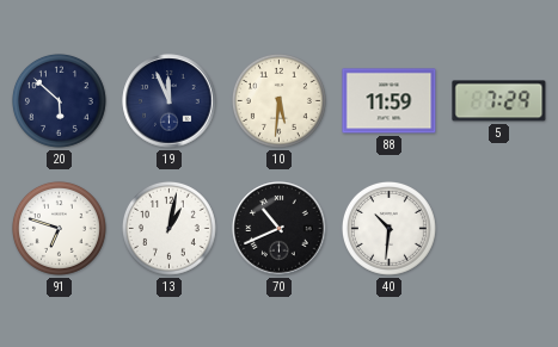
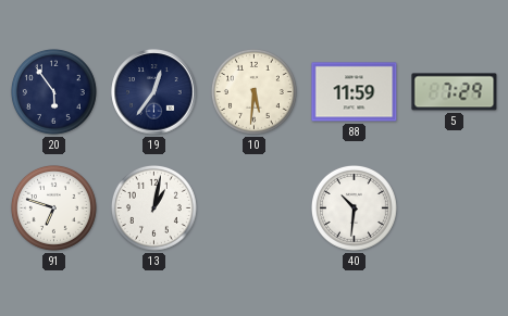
20: 5:52 -> 5:54
19: 11:56 -> 12:36
70: 10:41 -> none
